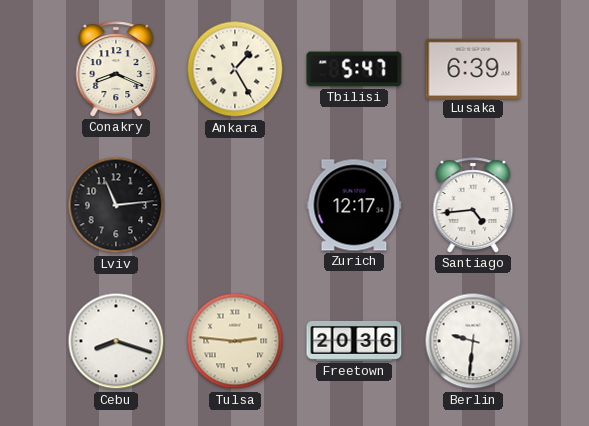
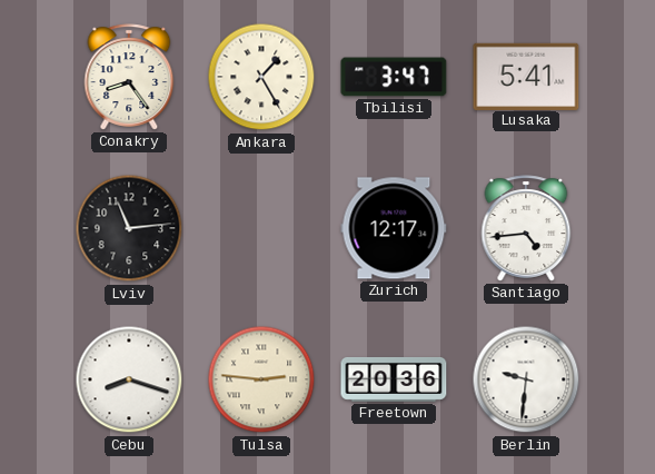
Conakry: 8:19 -> 8:24
Tbilisi: 5:47 -> 3:47
Lusaka: 6:39 -> 5:41
